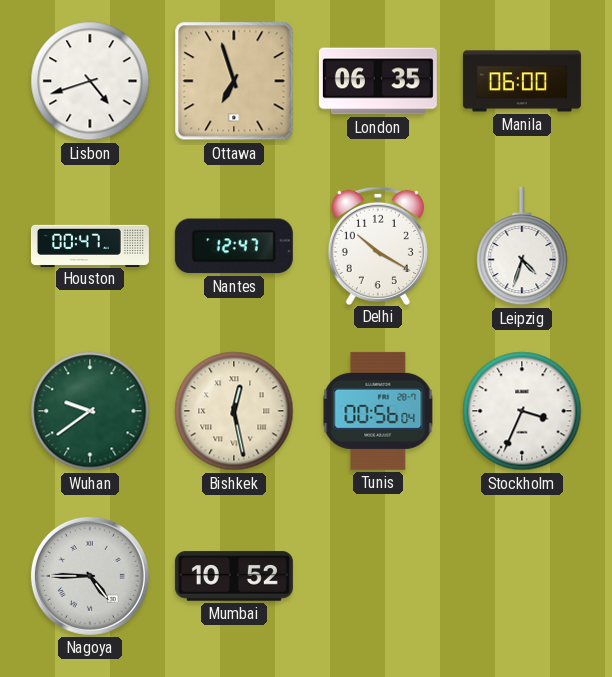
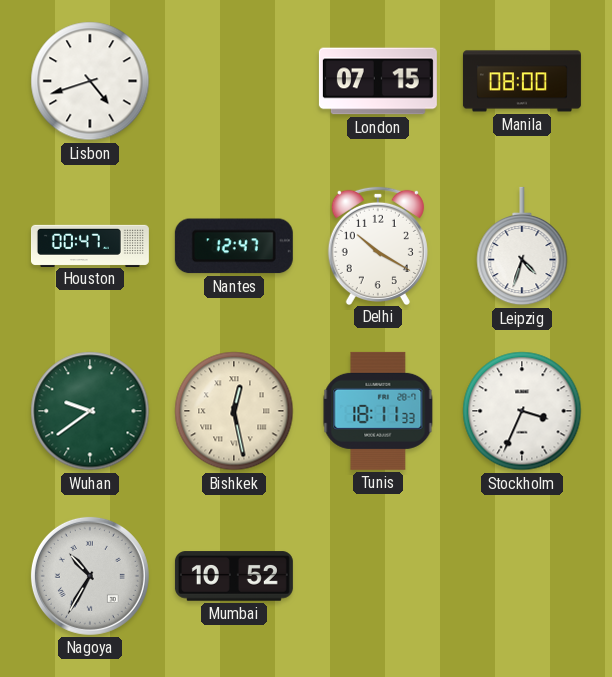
Ottawa: 6:57 -> none
London: 06:35 -> 07:15
Manila: 06:00 -> 08:00
Tunis: 00:56 -> 18:11
Nagoya: 4:45 -> 10:35
